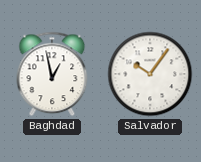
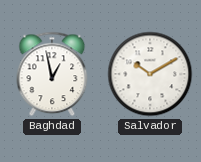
Salvador: 10:06 -> 10:10
